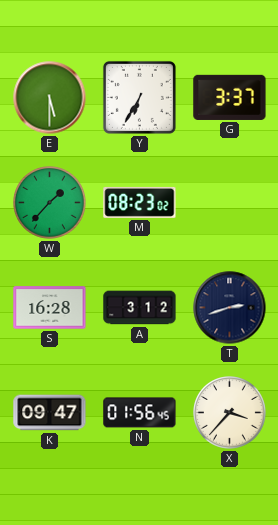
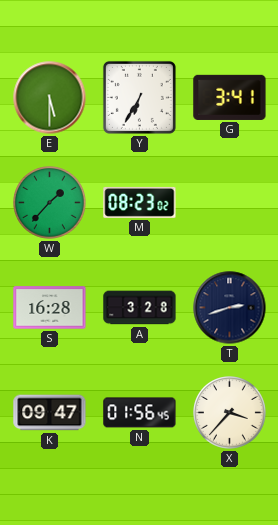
G: 3:37 -> 3:41
A: 3:12 -> 3:28
